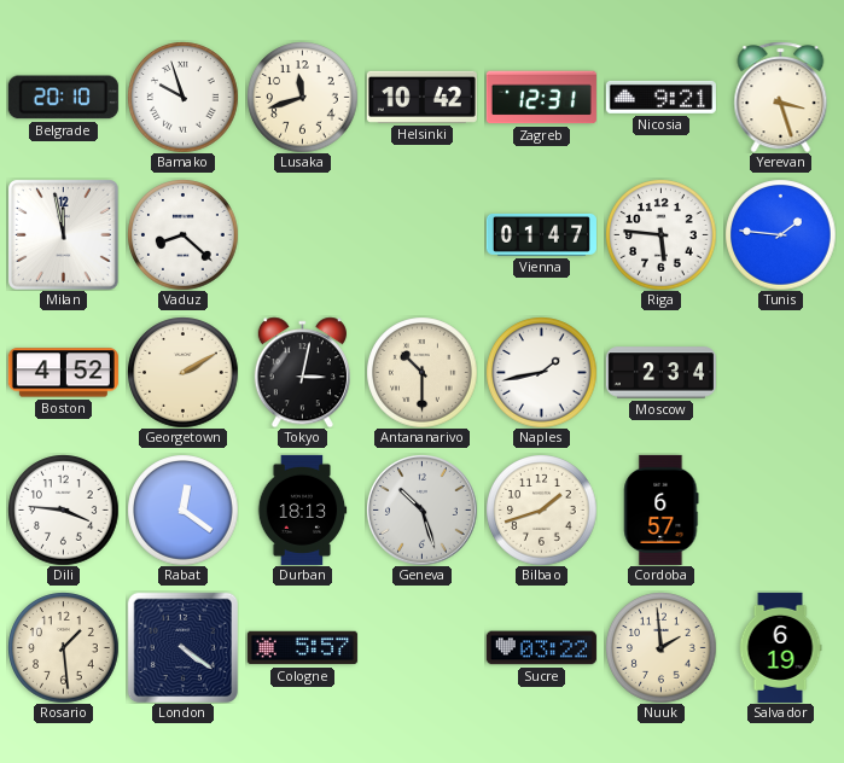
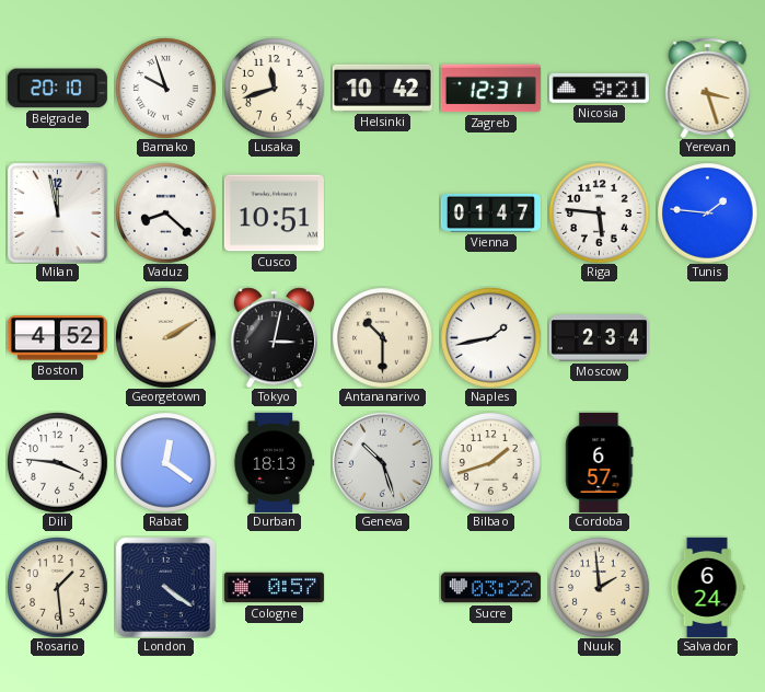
Cusco: none -> 10:51
Cologne: 5:57 -> 0:57
Salvador: 6:19 -> 6:24
